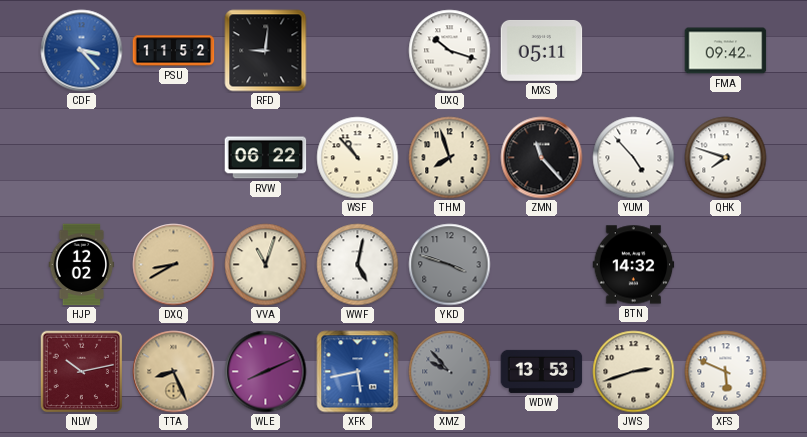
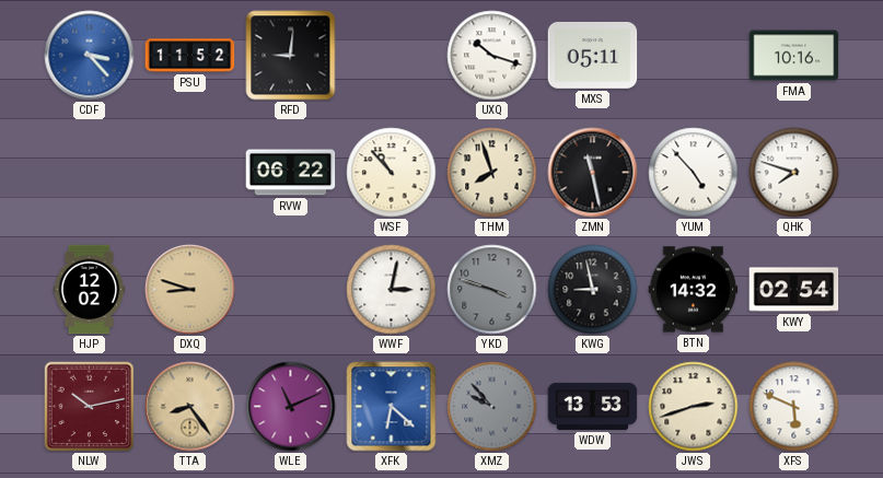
FMA: 09:42 -> 10:16
ZMN: 11:23 -> 11:28
DXQ: 8:40 -> 8:48
VVA: 11:03 -> none
WWF: 5:02 -> 3:02
KWG: none -> 8:58
KWY: none -> 02:54
TTA: 8:26 -> 8:24
WLE: 8:11 -> 11:11
XFK: 5:43 -> 6:22
